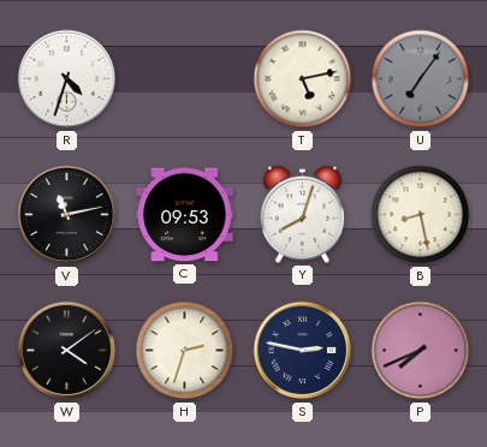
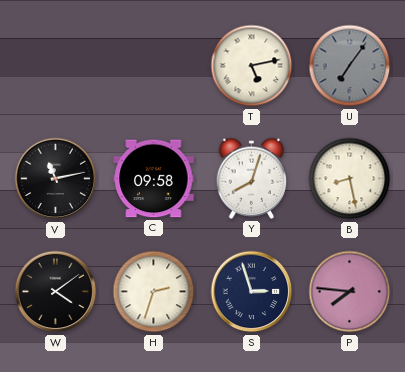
R: 4:33 -> none
C: 09:53 -> 09:58
S: 2:47 -> 2:57
P: 7:41 -> 7:46
